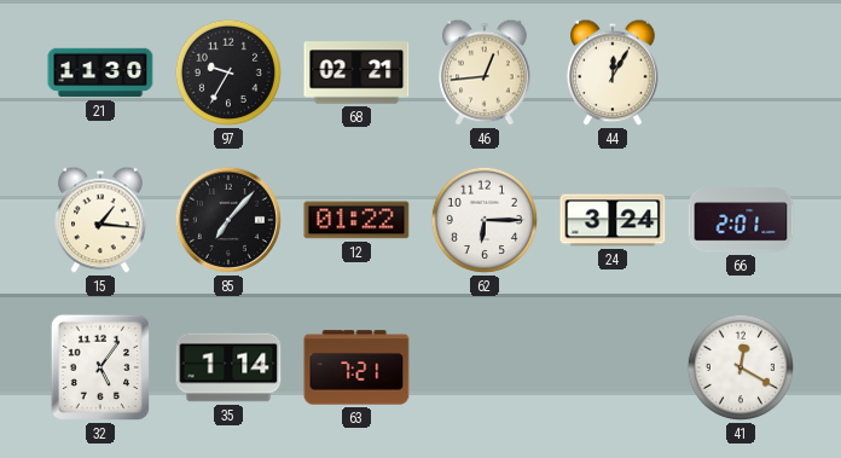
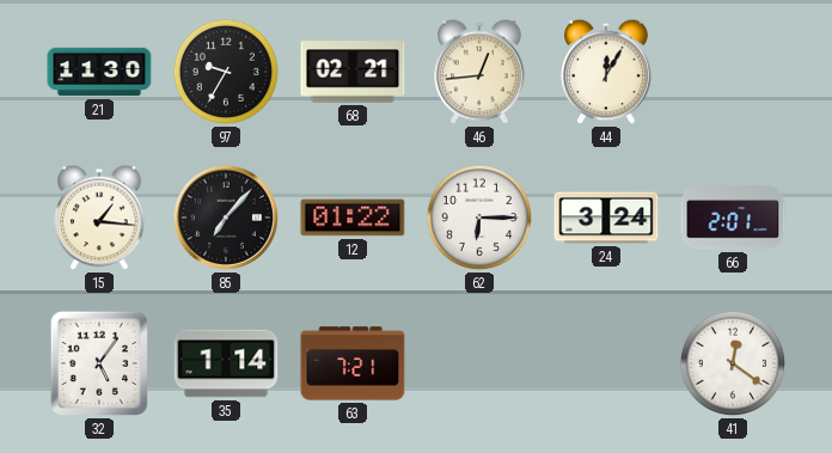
41: 12:20 -> 12:21
